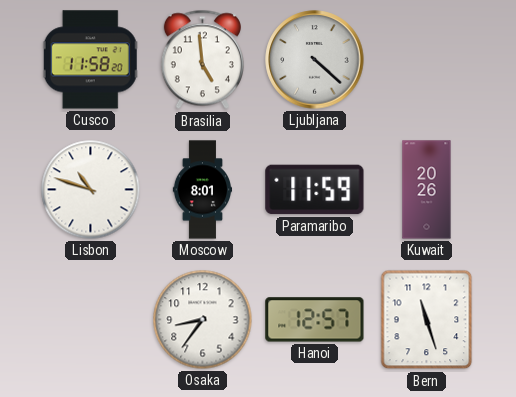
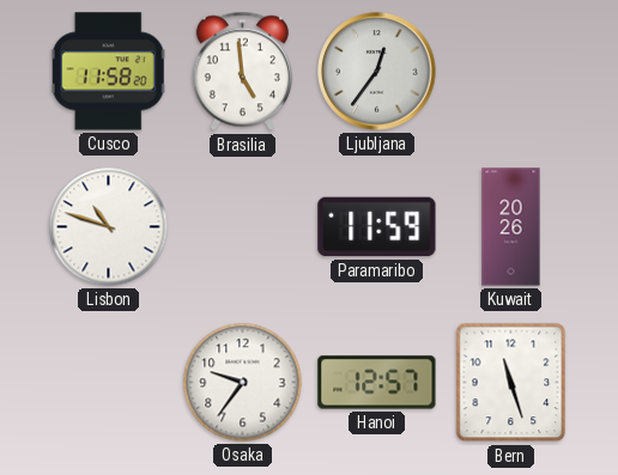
Ljubljana: 4:22 -> 12:36
Moscow: 8:01 -> none
Osaka: 8:36 -> 9:36
